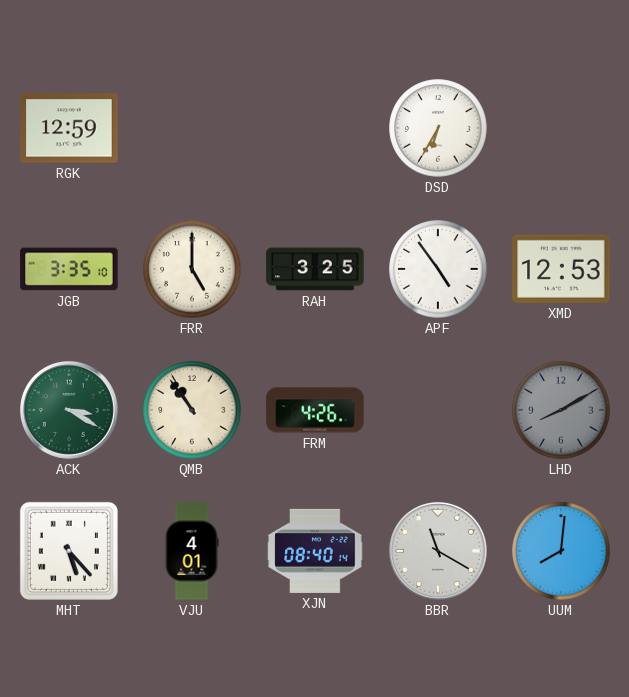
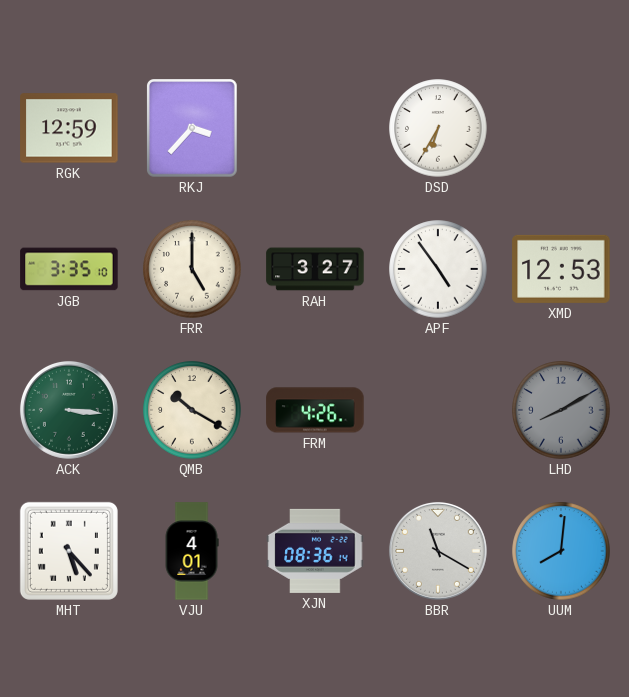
RKJ: none -> 3:37
RAH: 3:25 -> 3:27
ACK: 3:20 -> 3:16
QMB: 10:54 -> 10:20
XJN: 08:40 -> 08:36
